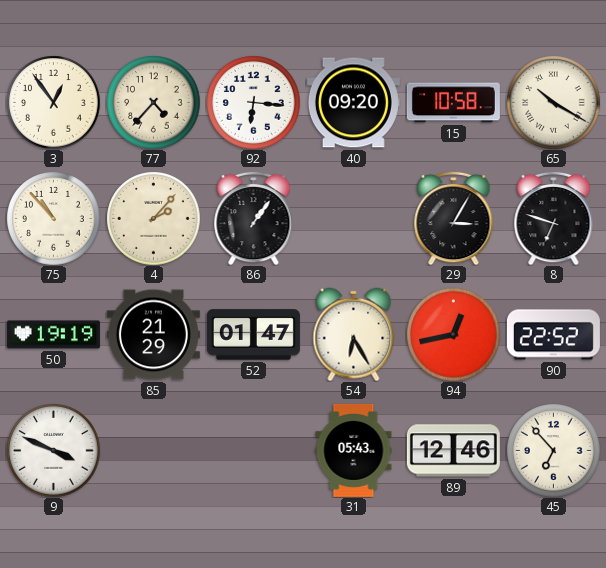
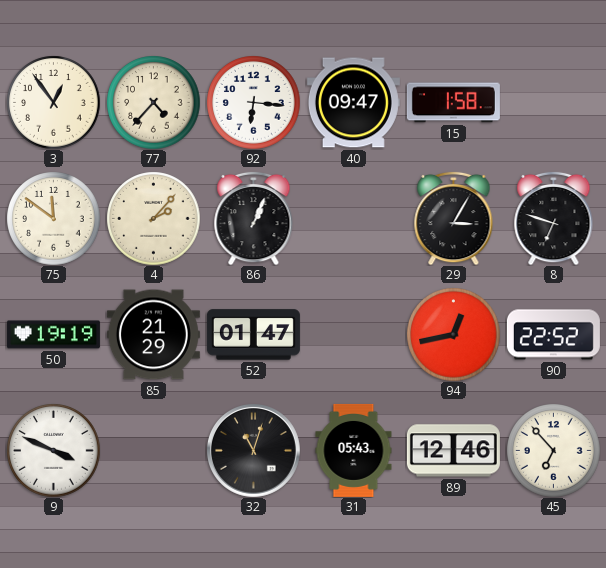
40: 09:20 -> 09:47
15: 10:58 -> 1:58
65: 10:20 -> none
75: 10:53 -> 11:51
86: 1:06 -> 1:04
54: 6:25 -> none
32: none -> 11:03
